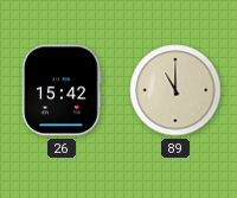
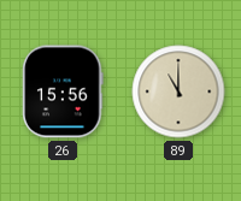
26: 15:42 -> 15:56
